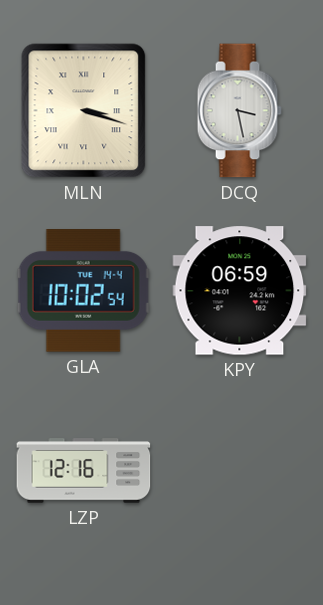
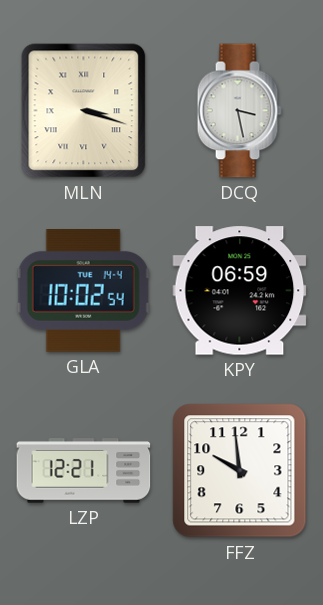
LZP: 12:16 -> 12:21
FFZ: none -> 9:59
